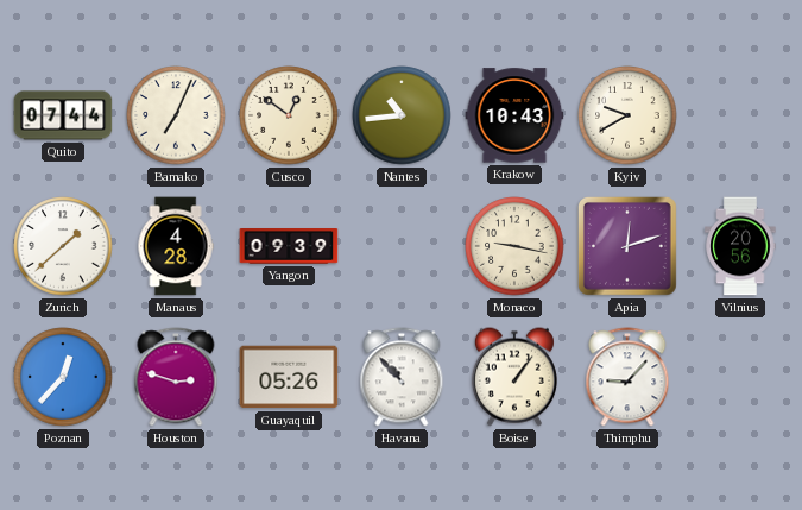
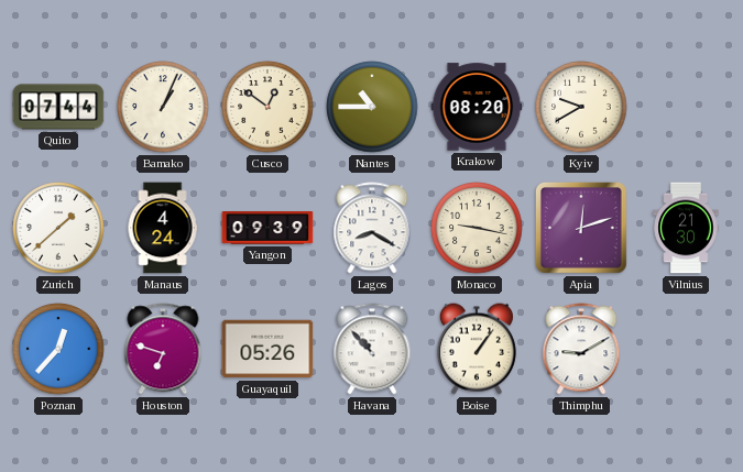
Bamako: 7:04 -> 1:04
Nantes: 10:44 -> 10:45
Krakow: 10:43 -> 08:20
Manaus: 4:28 -> 4:24
Lagos: none -> 8:20
Vilnius: 20:56 -> 21:30
Houston: 2:48 -> 6:48
Thimphu: 9:07 -> 9:10
